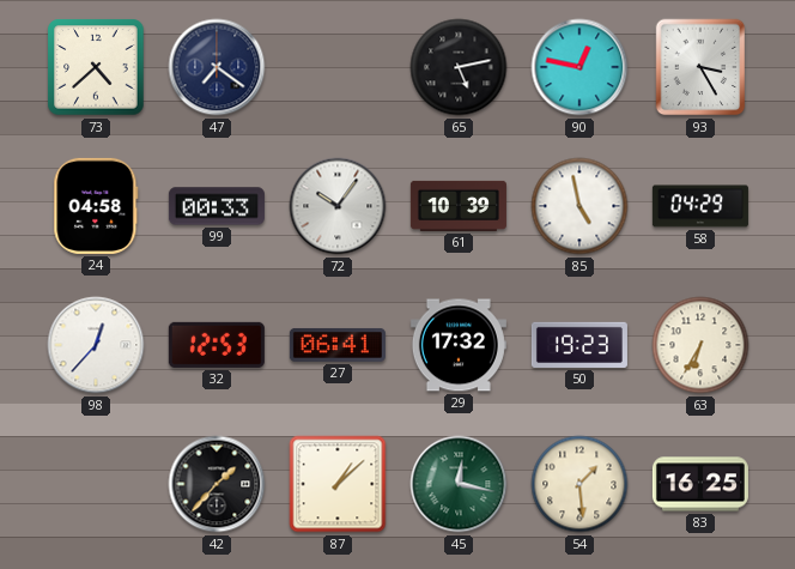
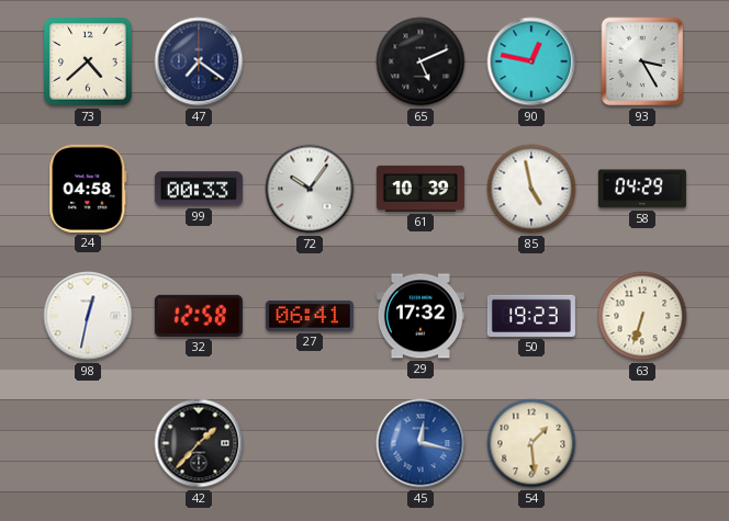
65: 5:13 -> 5:11
98: 12:37 -> 12:32
32: 12:53 -> 12:58
63: 6:35 -> 6:33
87: 1:08 -> none
45 dial: green -> blue
83: 16:25 -> none
